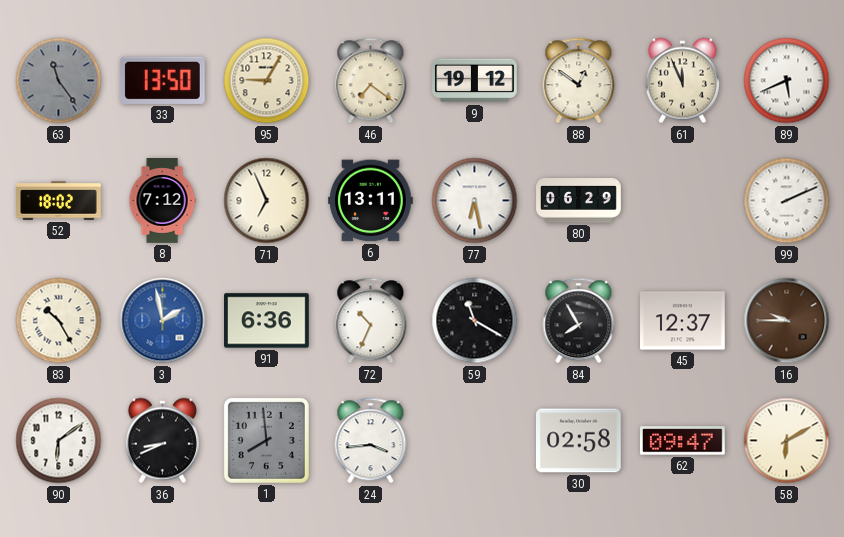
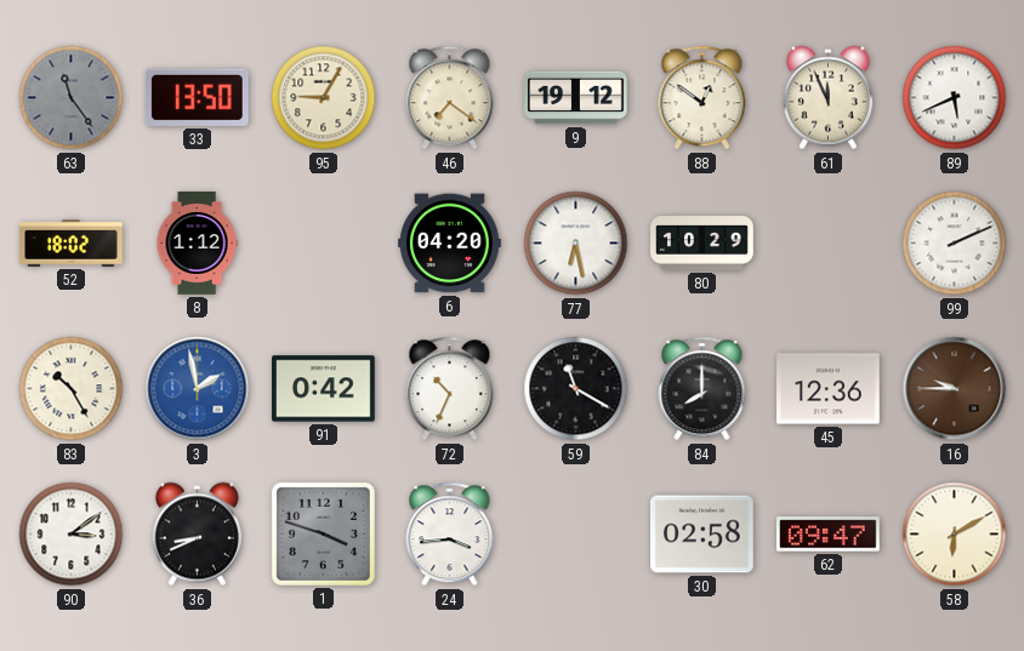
8: 7:12 -> 1:12
71: 6:56 -> none
6: 13:11 -> 04:20
80: 06:29 -> 10:29
91: 6:36 -> 0:42
84: 7:55 -> 8:00
45: 12:37 -> 12:36
90: 6:09 -> 3:09
1: 7:59 -> 3:48
